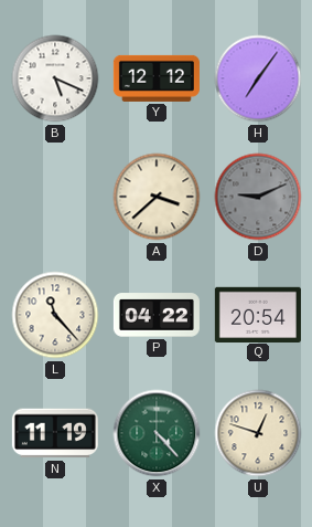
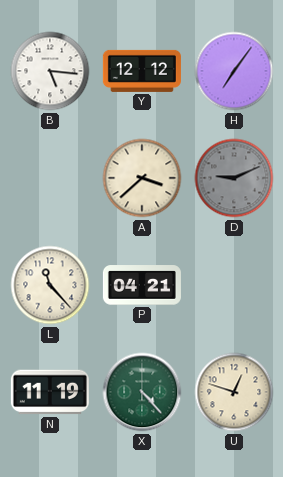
B: 5:19 -> 5:16
P: 04:22 -> 04:21
Q: 20:54 -> none
